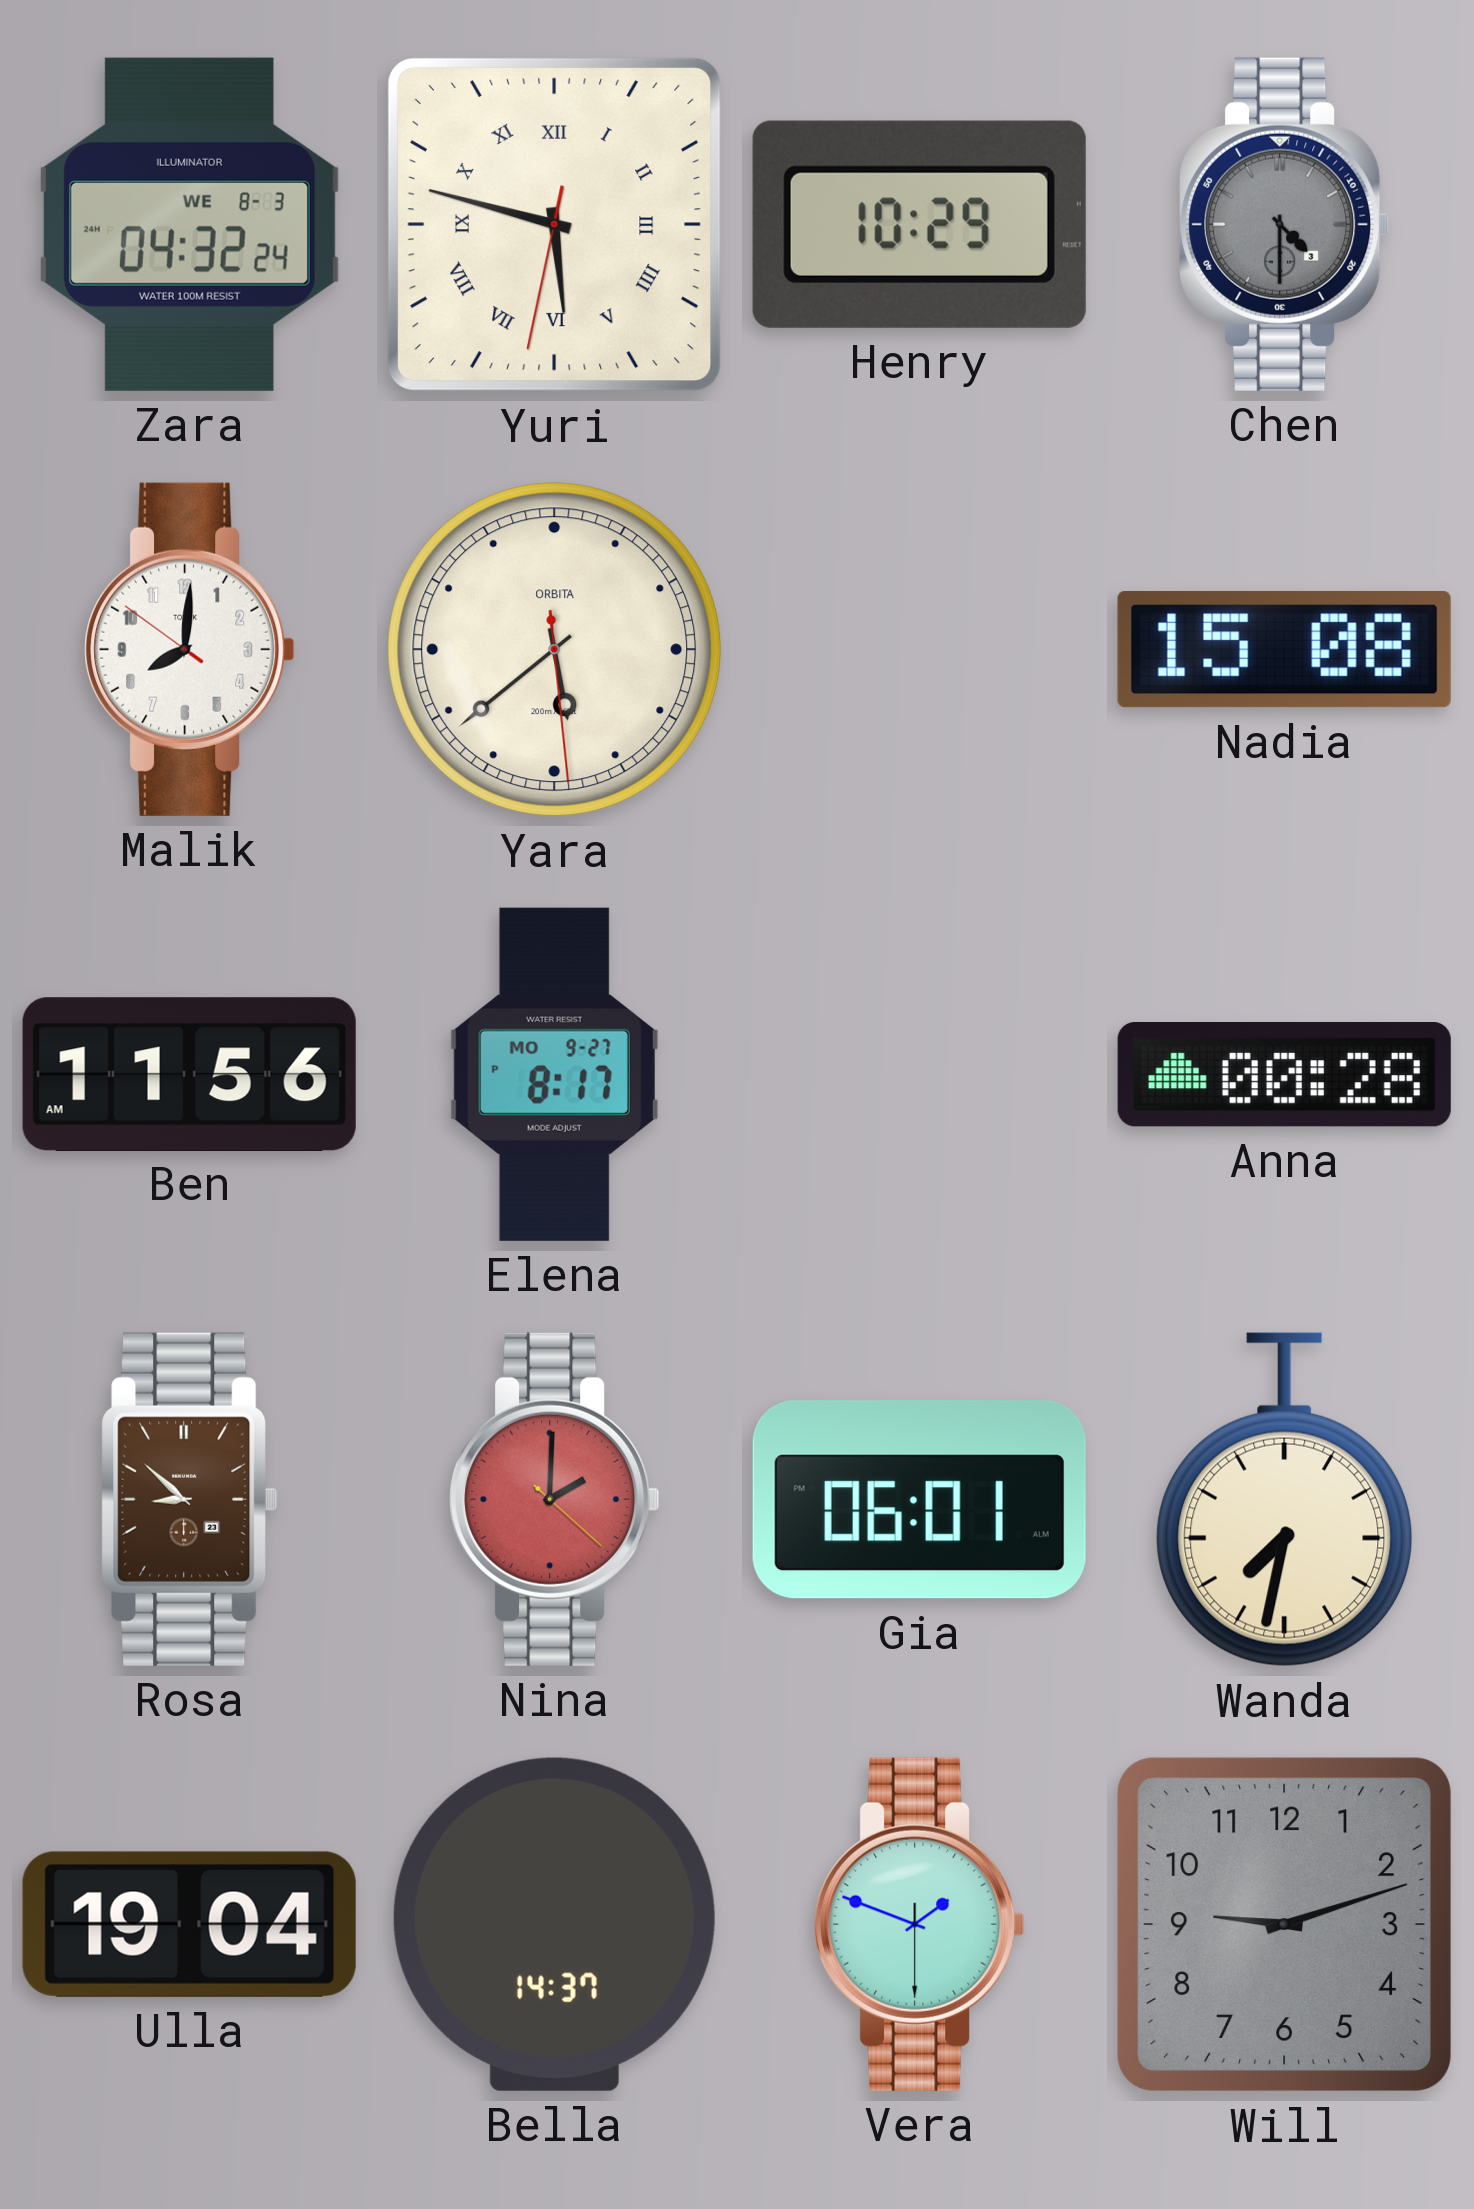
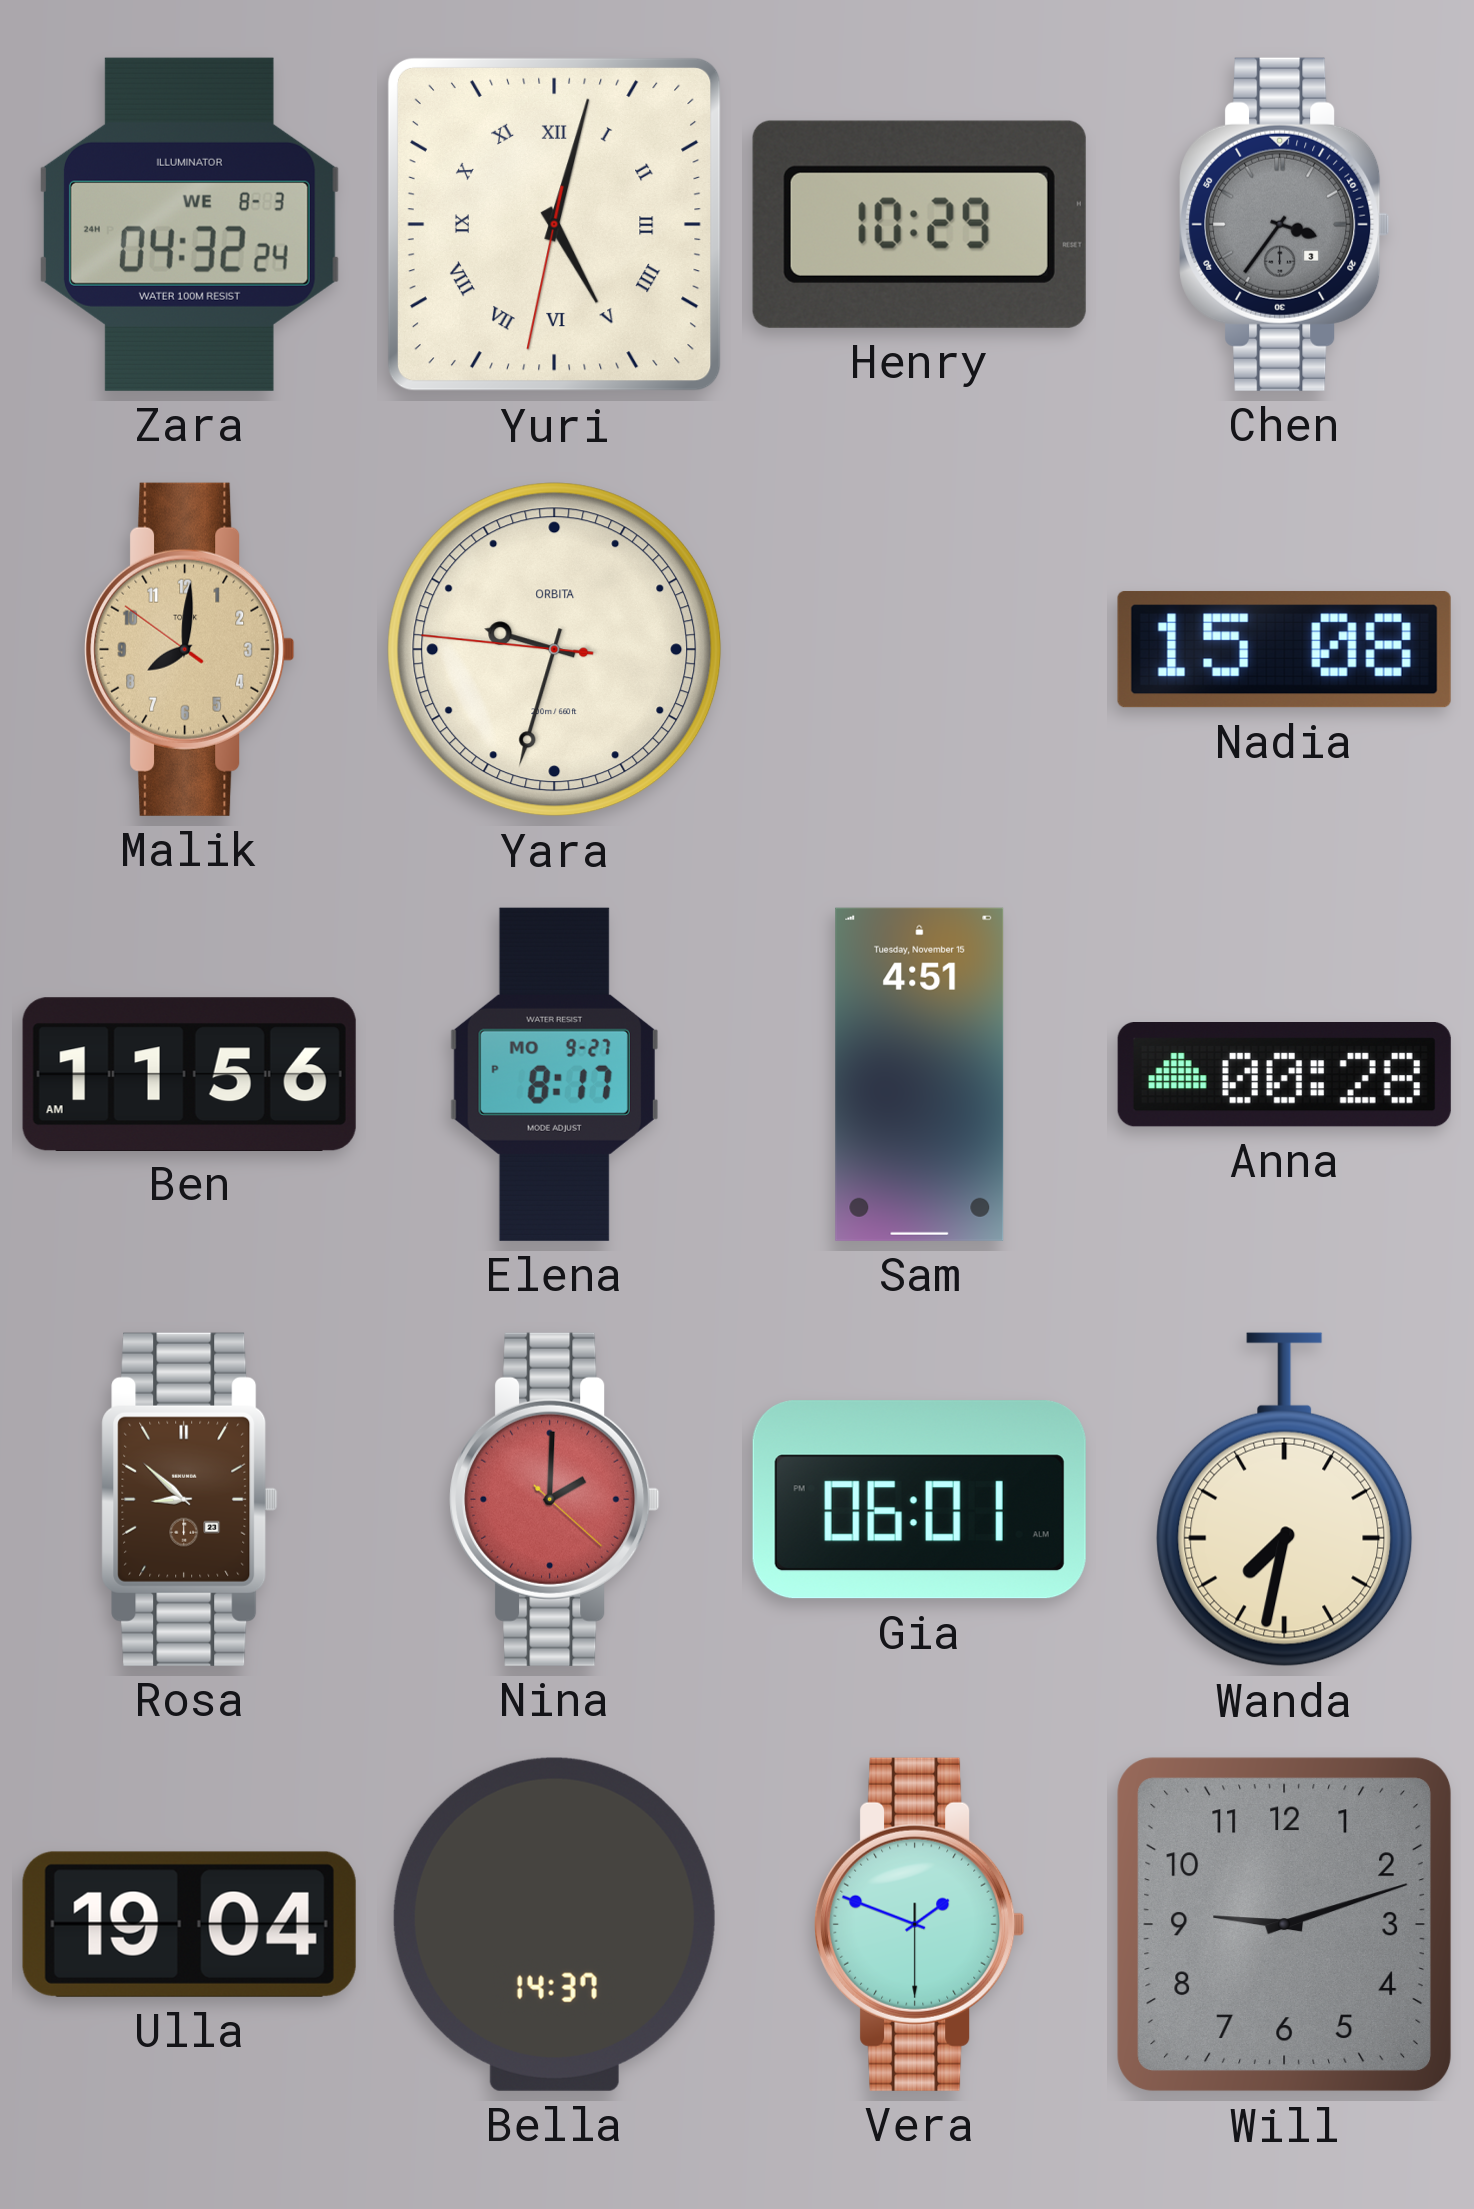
Yuri: 5:47 -> 5:02
Chen: 4:30 -> 3:36
Malik dial: white -> champagne
Yara: 5:38 -> 9:32
Sam: none -> 4:51
